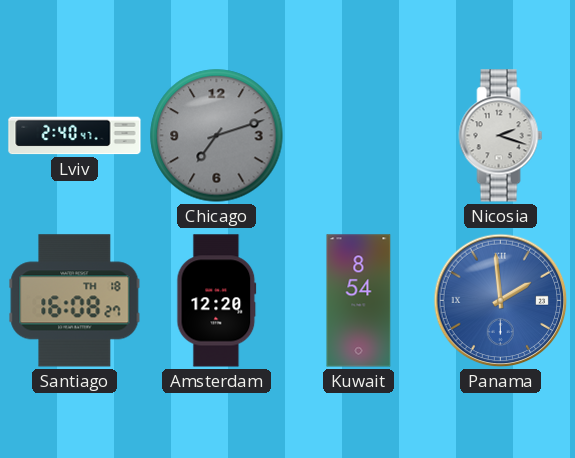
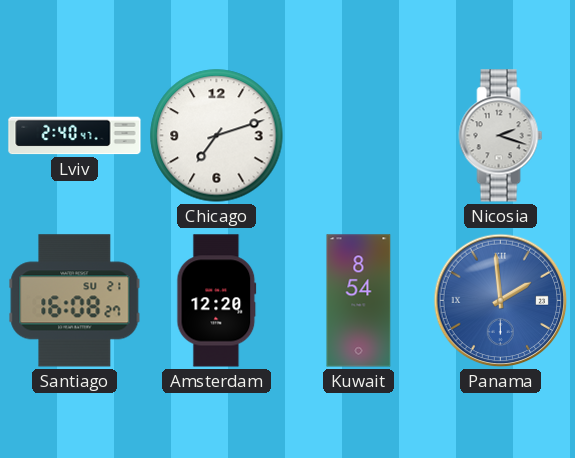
Chicago dial: grey -> white
Santiago date: TH 18 -> SU 21
